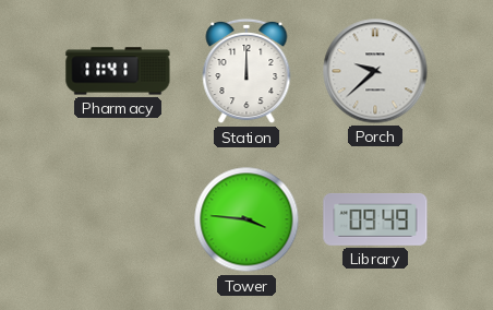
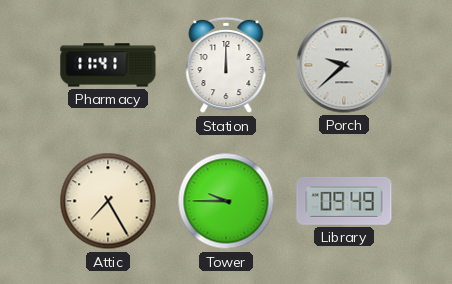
Attic: none -> 7:25
Tower: 3:46 -> 9:45
